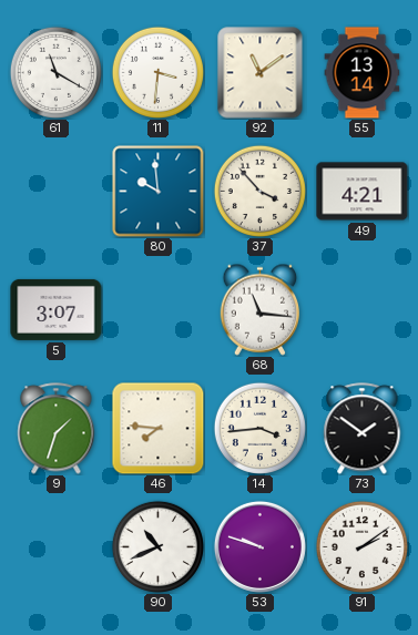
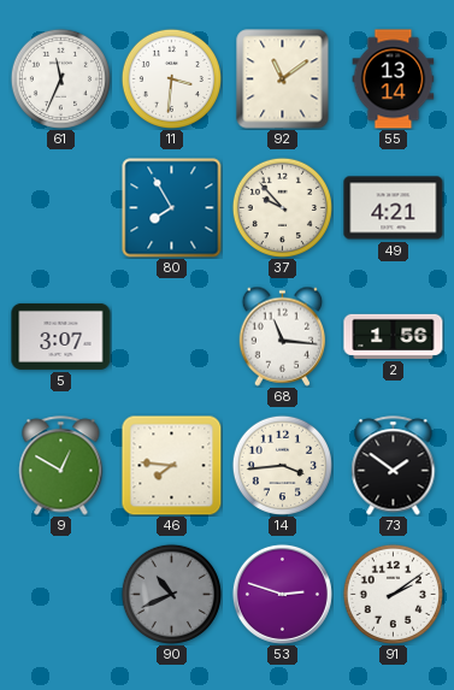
61: 11:20 -> 11:34
80: 9:59 -> 7:55
37: 3:53 -> 9:53
2: none -> 1:56
9: 1:33 -> 12:50
90 dial: white -> grey
53: 9:48 -> 2:48
